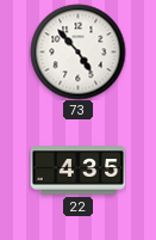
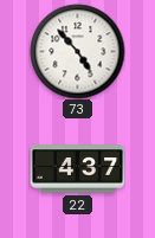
22: 4:35 -> 4:37
